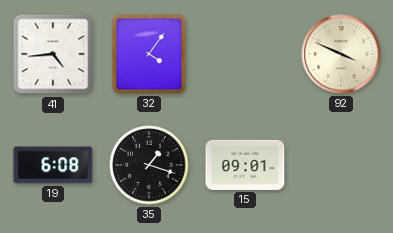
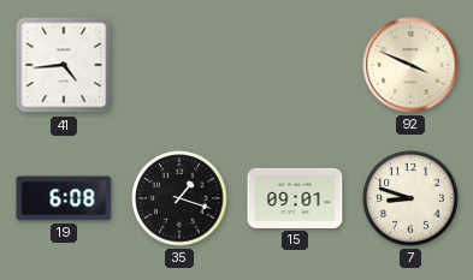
32: 4:06 -> none
7: none -> 8:48
